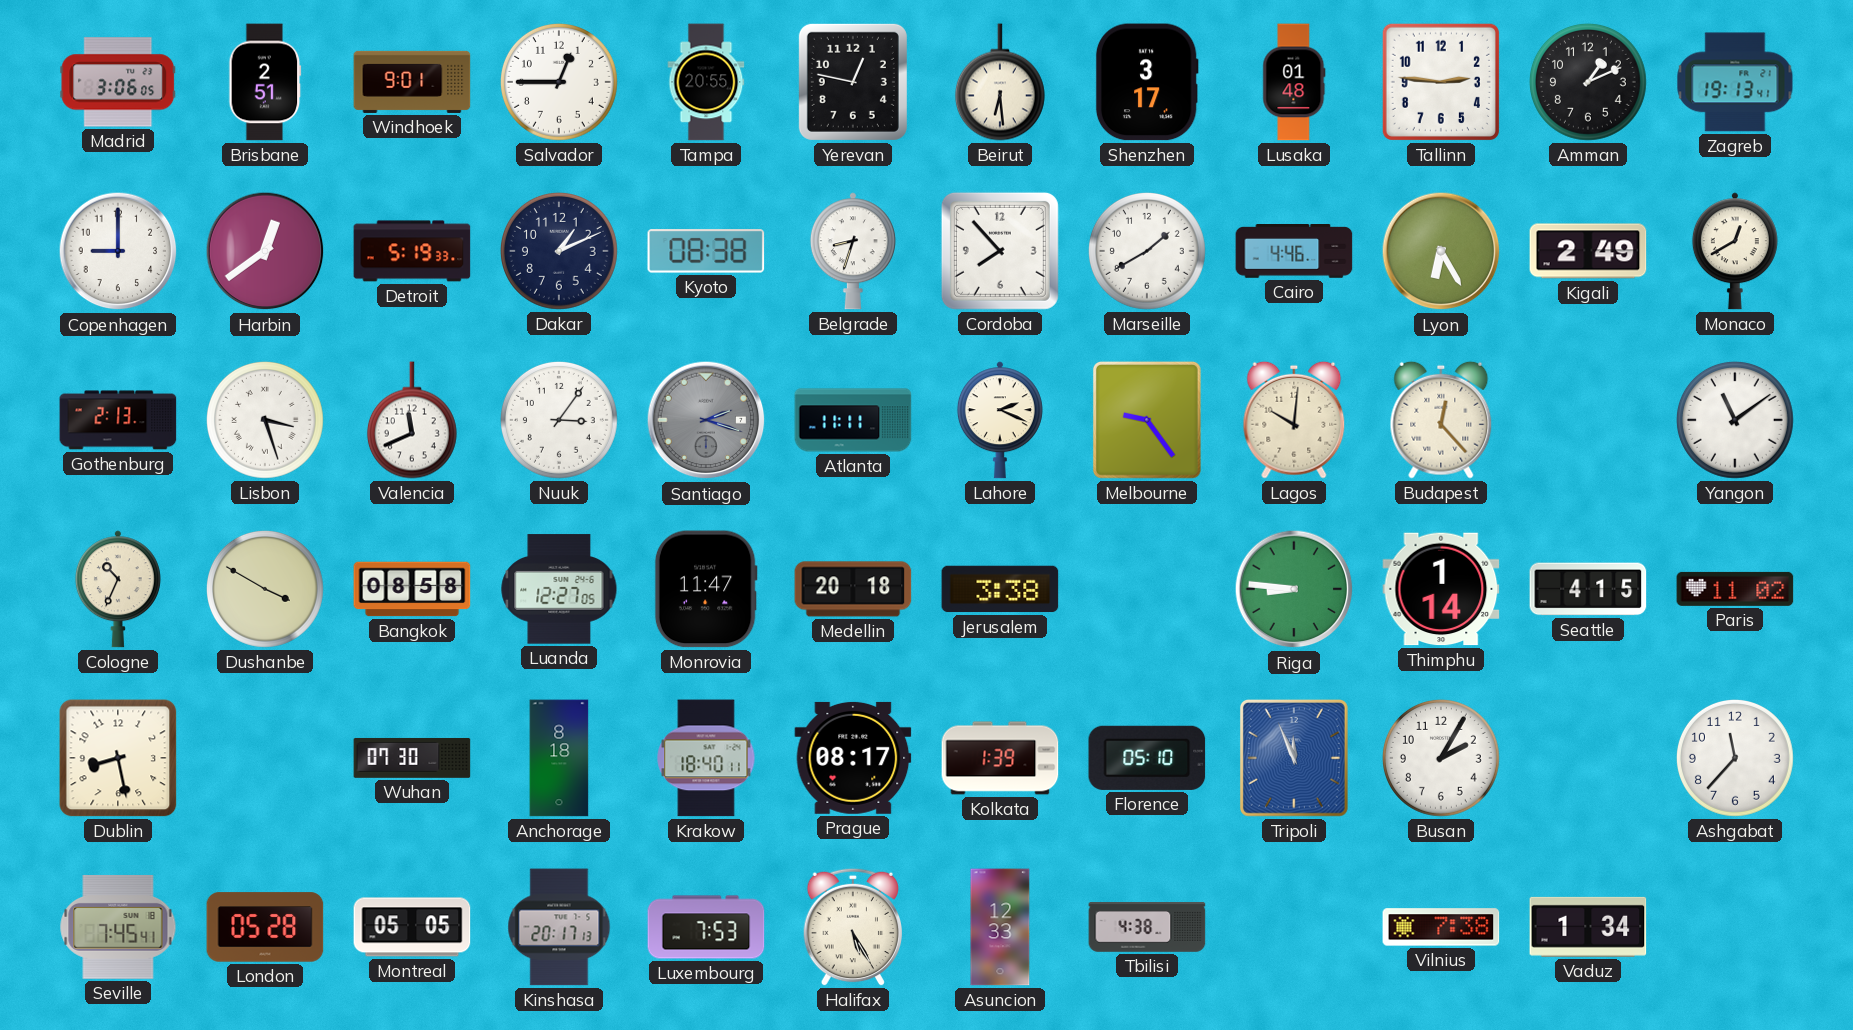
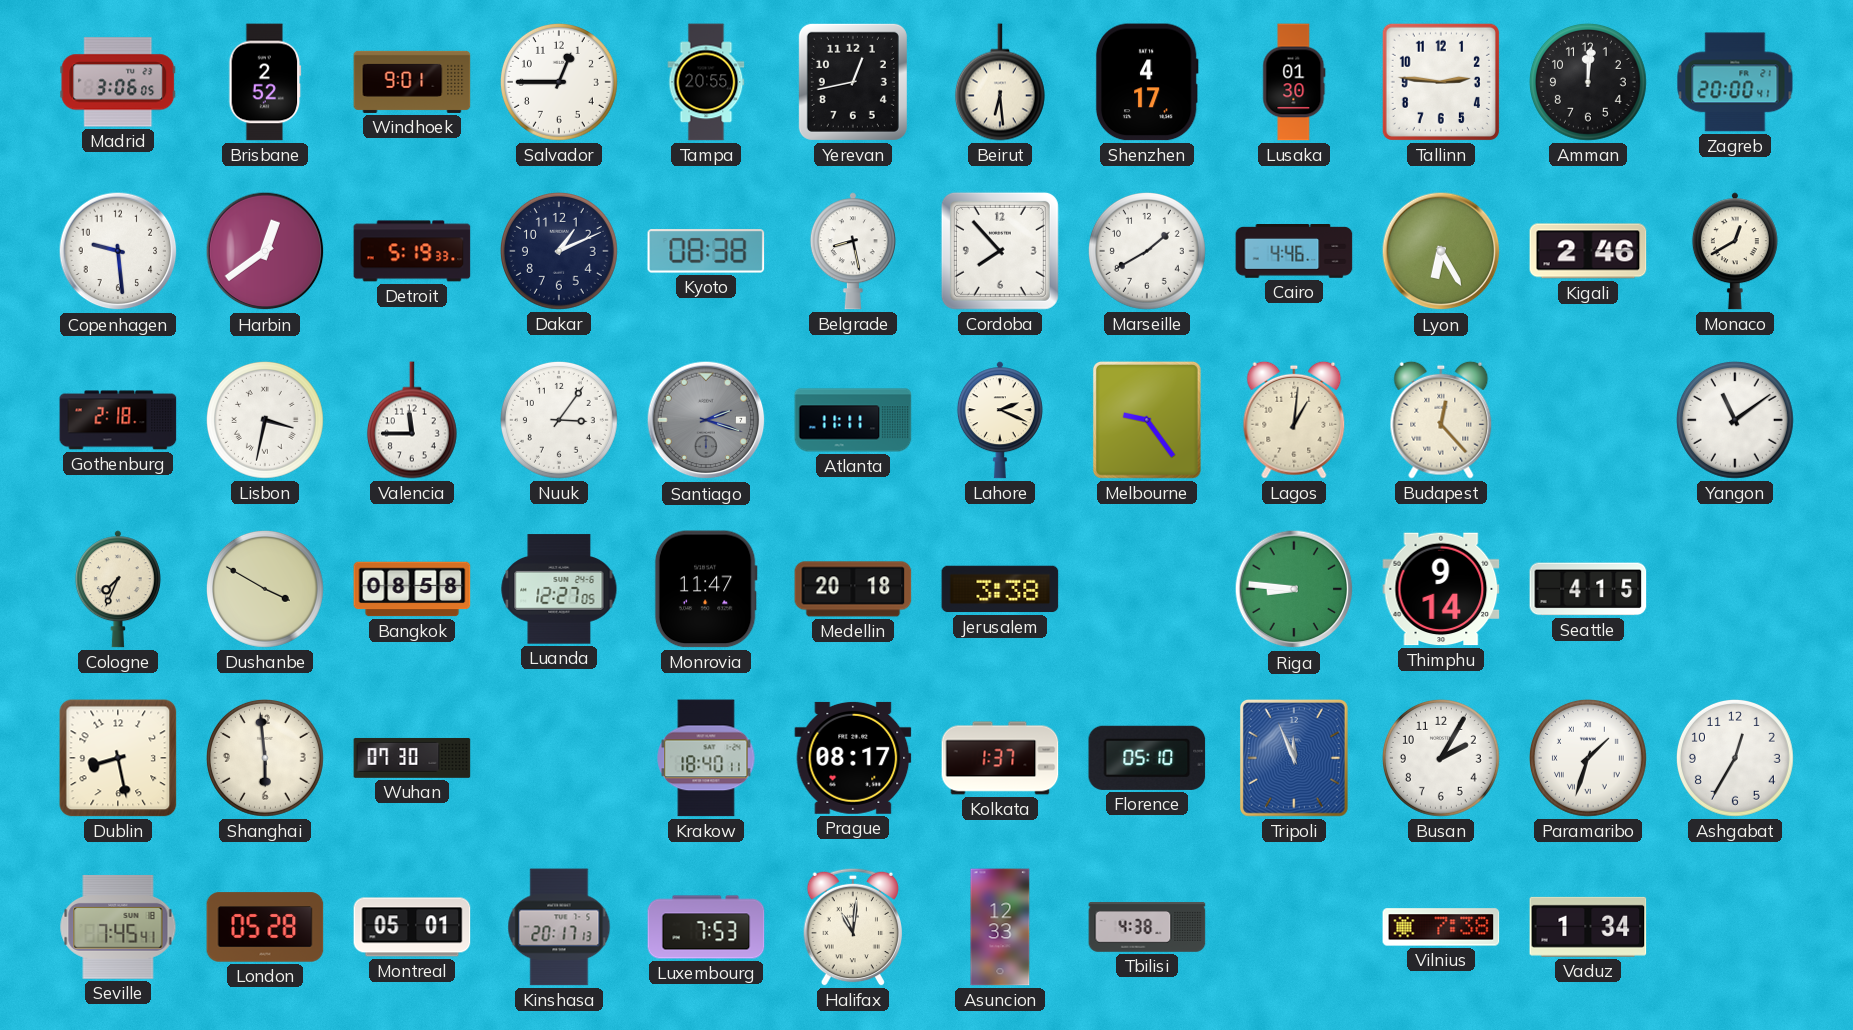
Brisbane: 2:51 -> 2:52
Yerevan: 12:47 -> 12:43
Shenzhen: 3:17 -> 4:17
Lusaka: 01:48 -> 01:30
Amman: 1:11 -> 12:01
Zagreb: 19:13 -> 20:00
Copenhagen: 9:00 -> 9:29
Belgrade: 8:33 -> 8:28
Kigali: 2:49 -> 2:46
Gothenburg: 2:13 -> 2:18
Lisbon: 3:27 -> 3:32
Valencia: 11:41 -> 11:45
Lagos: 10:01 -> 1:01
Cologne: 10:34 -> 7:34
Thimphu: 1:14 -> 9:14
Paris: 11:02 -> none
Shanghai: none -> 5:59
Anchorage: 8:18 -> none
Kolkata: 1:39 -> 1:37
Paramaribo: none -> 1:33
Ashgabat: 11:37 -> 12:35
Montreal: 05:05 -> 05:01
Halifax: 5:25 -> 11:01
